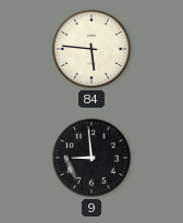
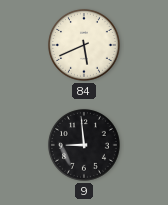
84: 5:46 -> 5:41
